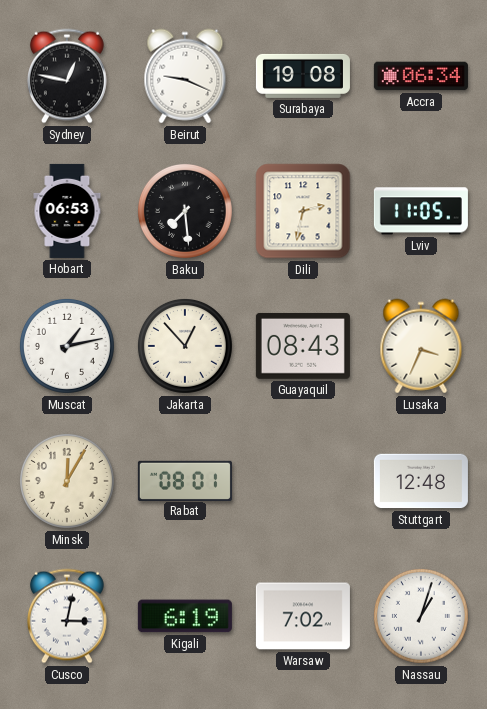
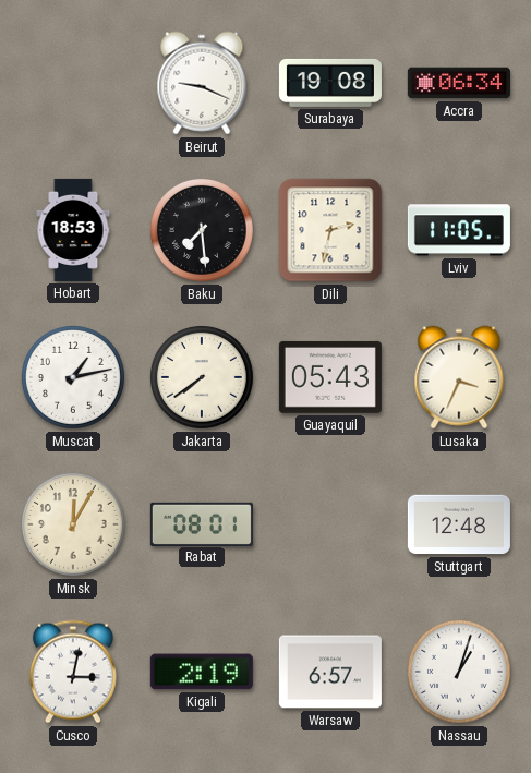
Sydney: 12:47 -> none
Hobart: 06:53 -> 18:53
Jakarta: 12:53 -> 7:39
Guayaquil: 08:43 -> 05:43
Kigali: 6:19 -> 2:19
Warsaw: 7:02 -> 6:57
